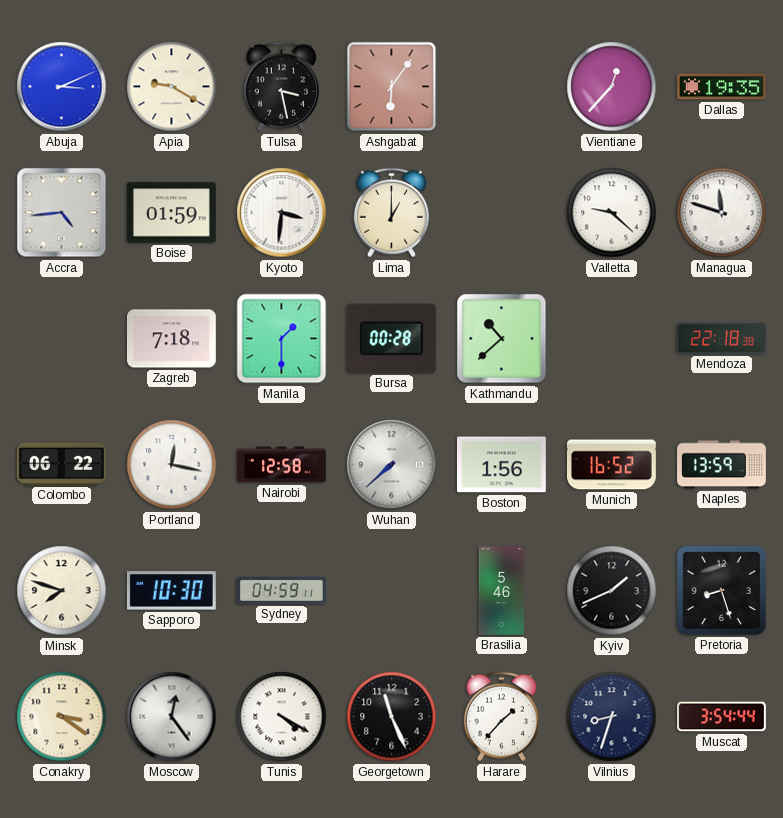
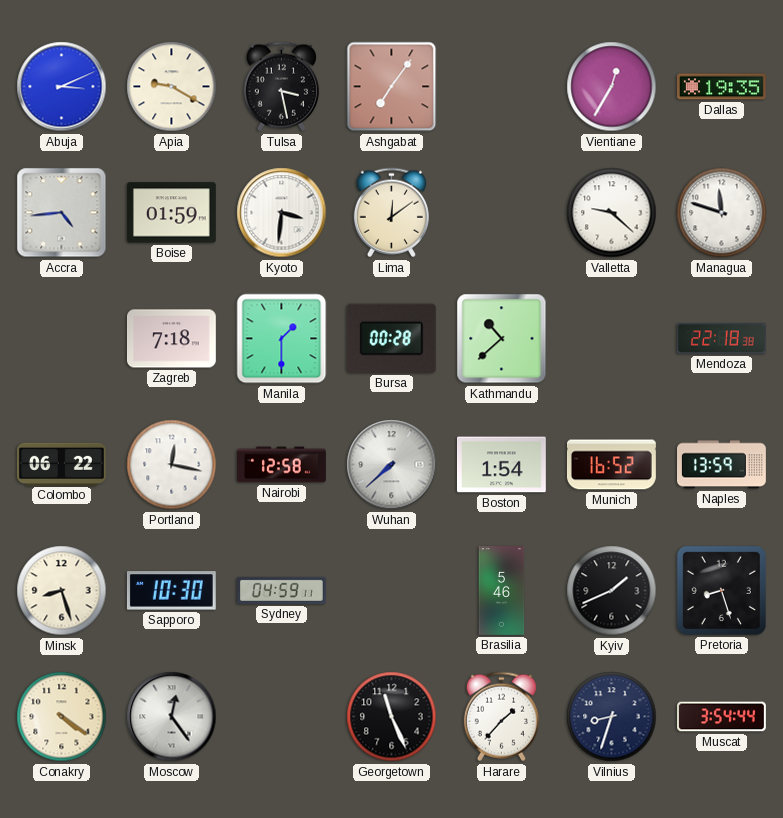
Ashgabat: 6:06 -> 7:06
Vientiane: 12:37 -> 12:35
Lima: 1:00 -> 12:09
Boston: 1:56 -> 1:54
Minsk: 7:48 -> 8:27
Conakry: 3:21 -> 4:21
Tunis: 4:20 -> none
